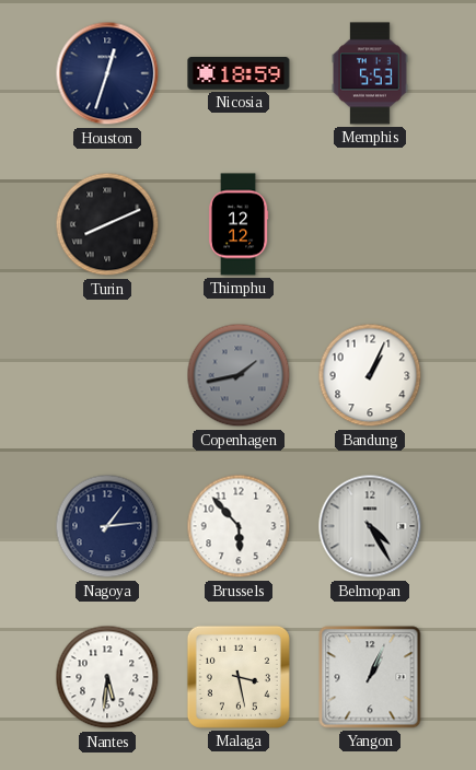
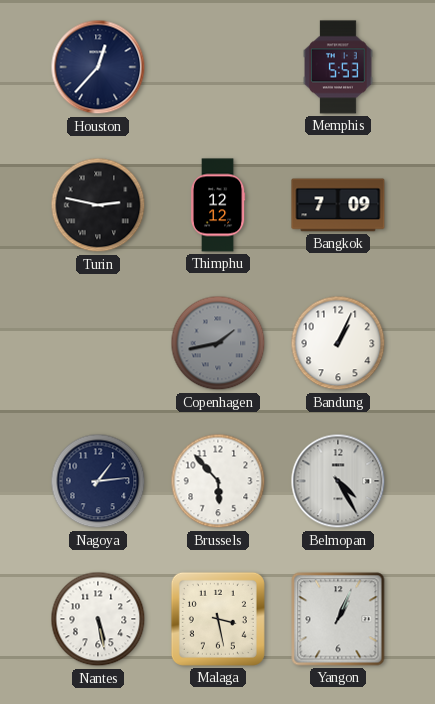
Houston: 12:33 -> 12:37
Nicosia: 18:59 -> none
Turin: 8:11 -> 2:47
Bangkok: none -> 7:09
Nantes: 5:31 -> 5:28
